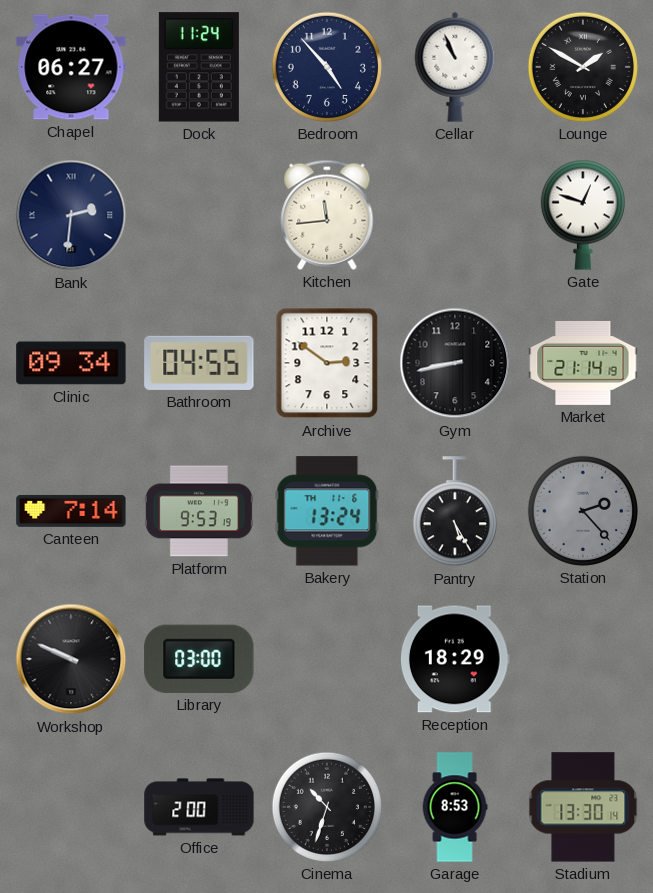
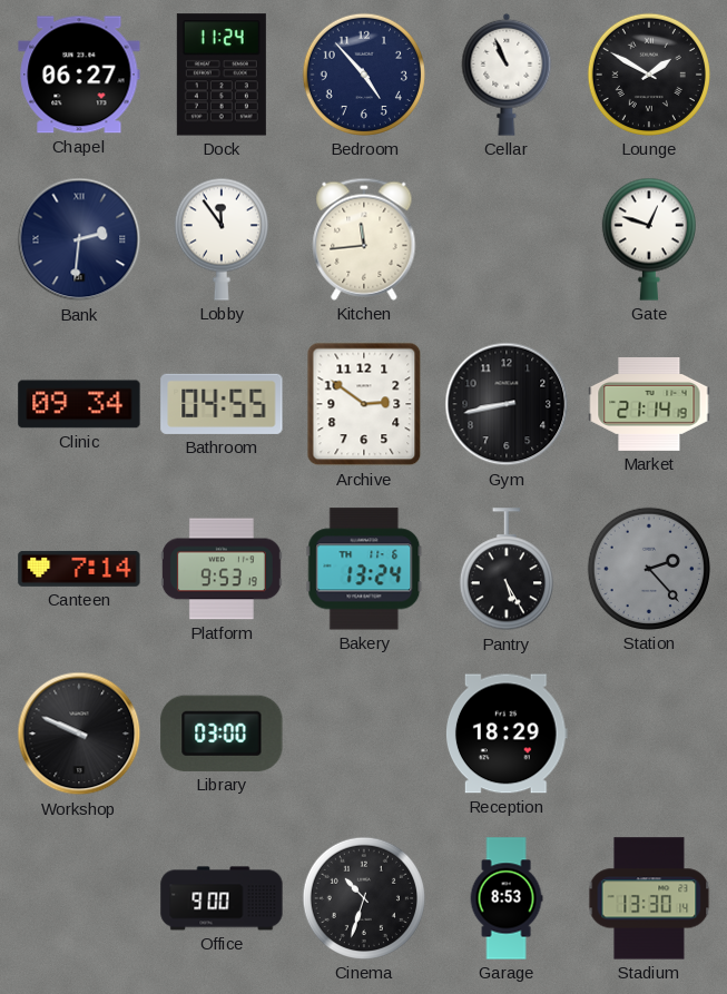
Lobby: none -> 11:54
Office: 2:00 -> 9:00
